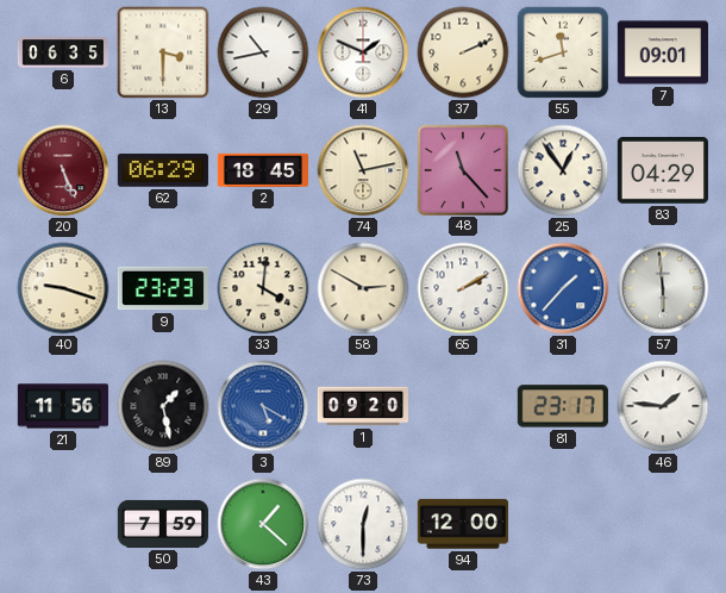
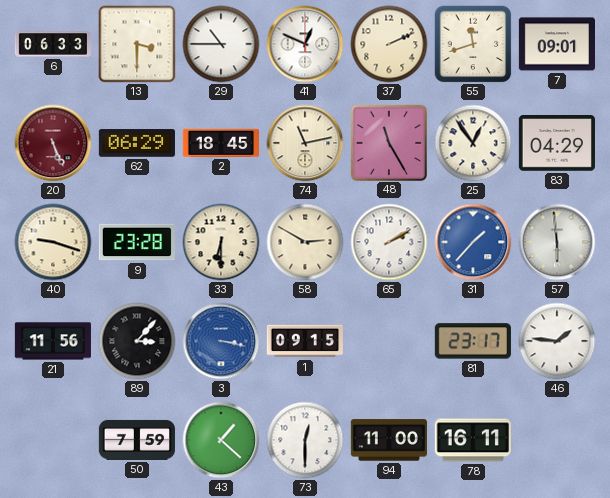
6: 06:35 -> 06:33
29: 10:43 -> 10:45
41: 1:49 -> 12:49
48: 11:23 -> 11:25
9: 23:23 -> 23:28
33: 4:01 -> 6:30
89: 1:28 -> 3:07
3: 5:20 -> 3:17
1: 09:20 -> 09:15
94: 12:00 -> 11:00
78: none -> 16:11
